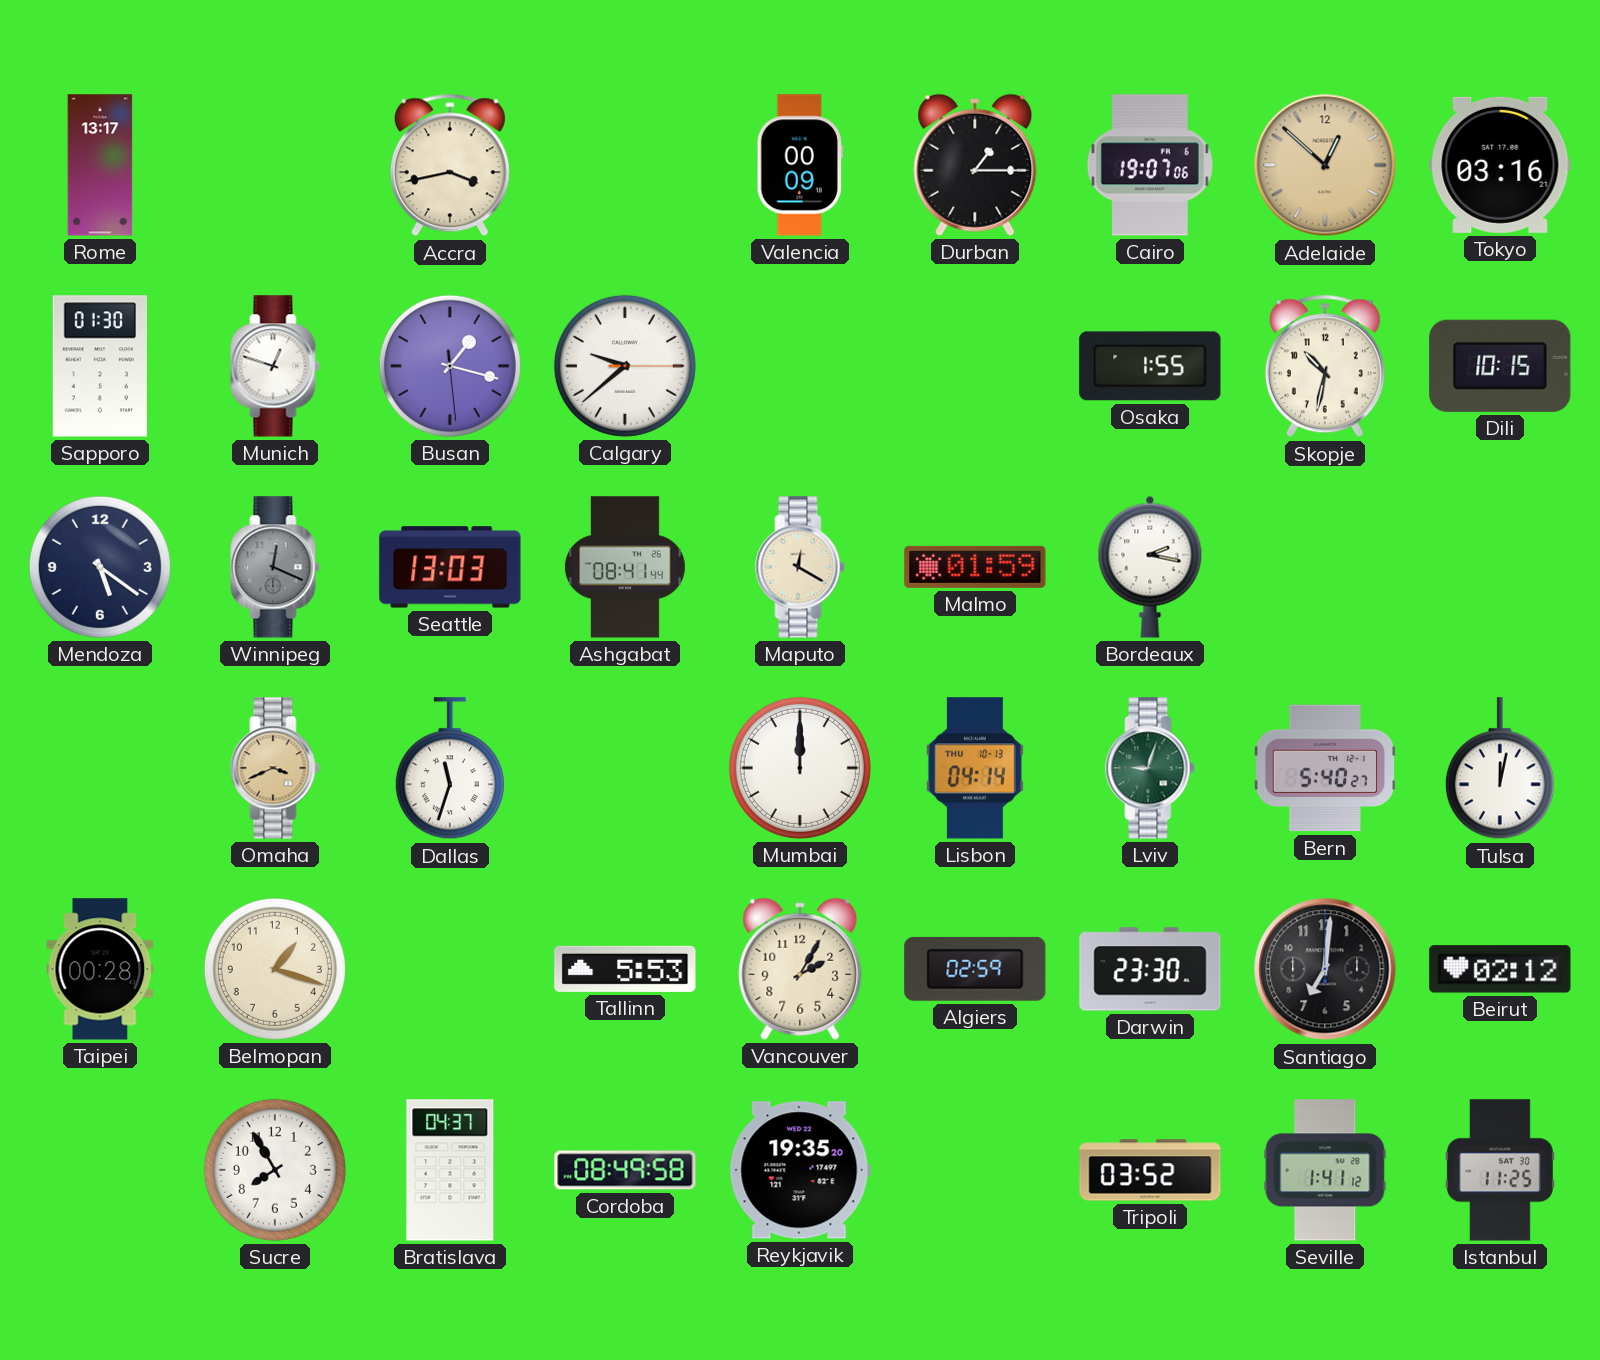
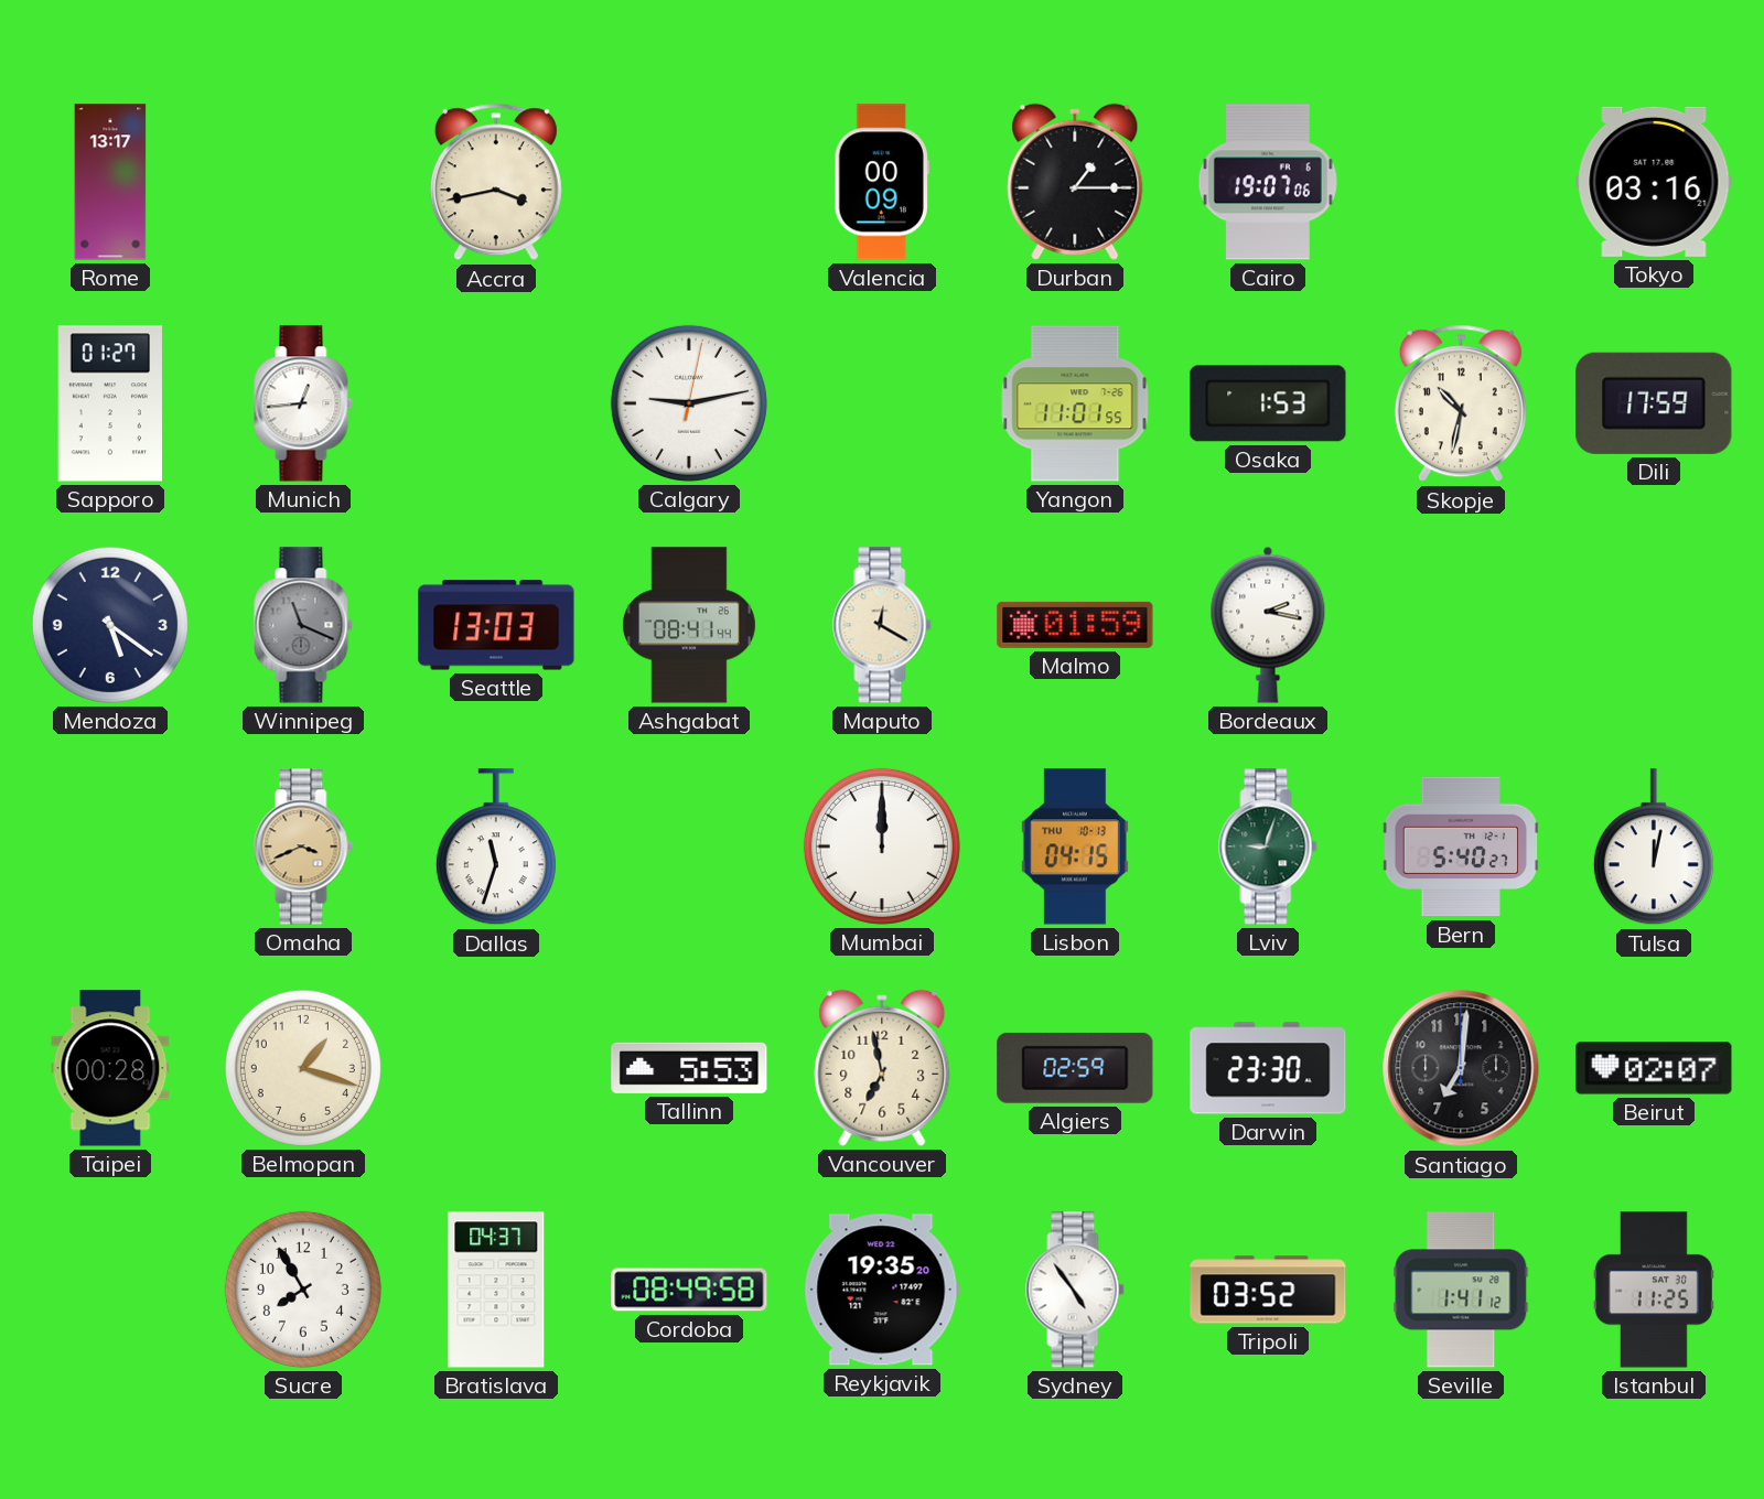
Adelaide: 12:52 -> none
Sapporo: 01:30 -> 01:27
Munich: 12:48 -> 12:44
Busan: 1:17 -> none
Calgary: 9:38 -> 9:13
Yangon: none -> 11:01
Osaka: 1:55 -> 1:53
Dili: 10:15 -> 17:59
Winnipeg: 12:19 -> 11:19
Lisbon: 04:14 -> 04:15
Vancouver: 2:05 -> 6:58
Beirut: 02:12 -> 02:07
Sydney: none -> 4:54
